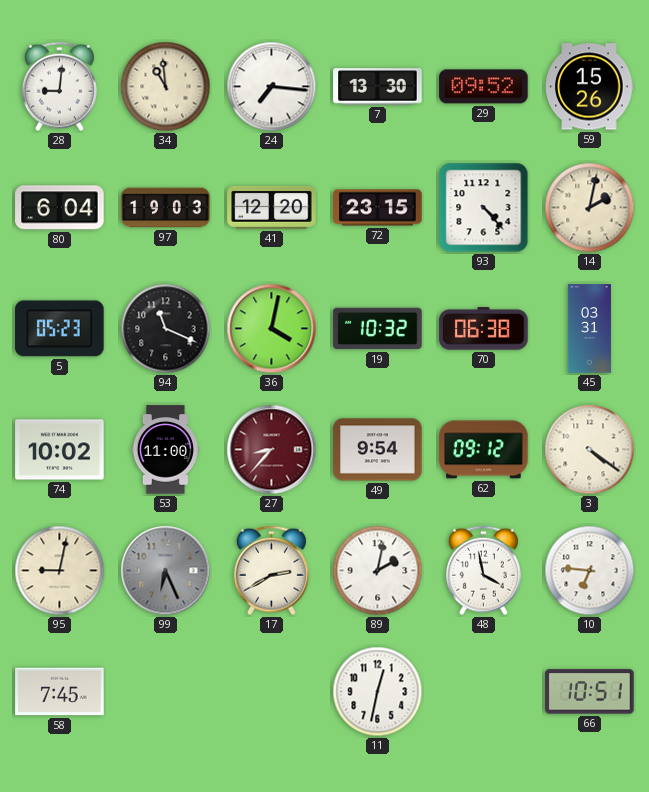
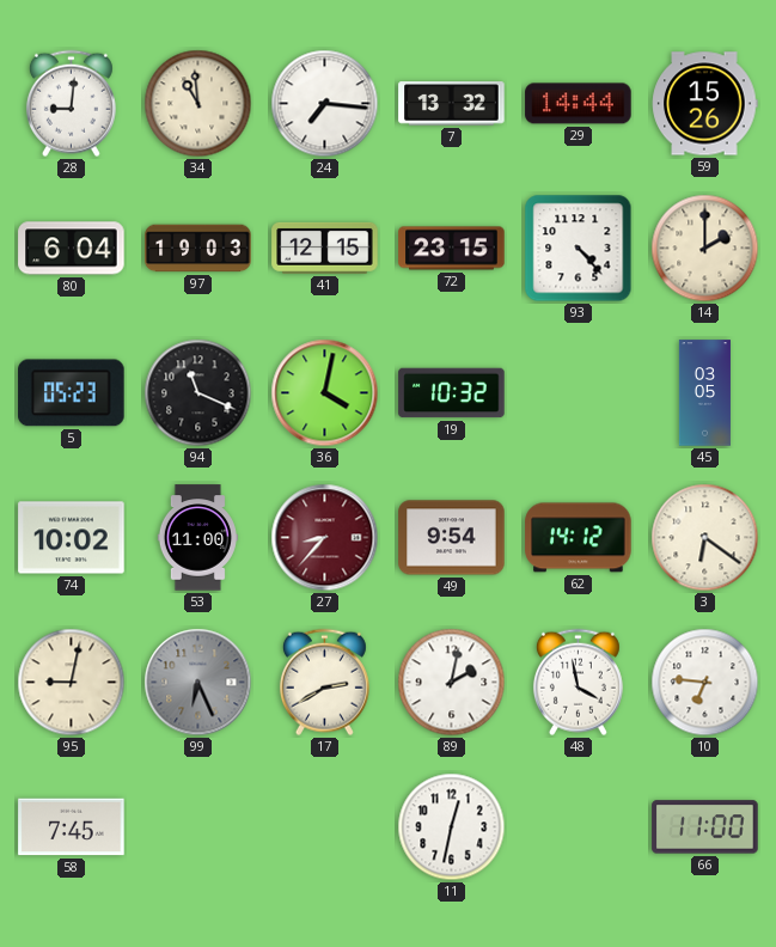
7: 13:30 -> 13:32
29: 09:52 -> 14:44
41: 12:20 -> 12:15
14: 2:02 -> 2:00
70: 06:38 -> none
45: 03:31 -> 03:05
62: 09:12 -> 14:12
3: 4:21 -> 6:21
66: 10:51 -> 11:00
